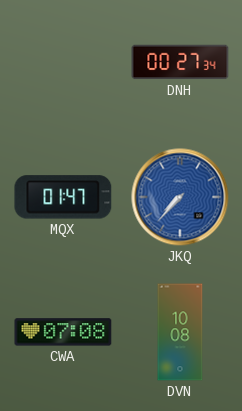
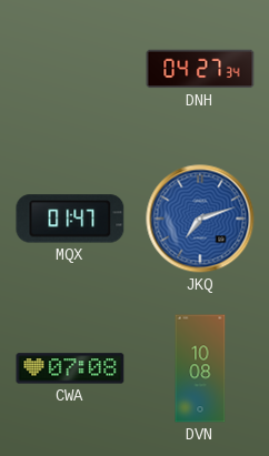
DNH: 00:27 -> 04:27
JKQ: 7:37 -> 7:12
